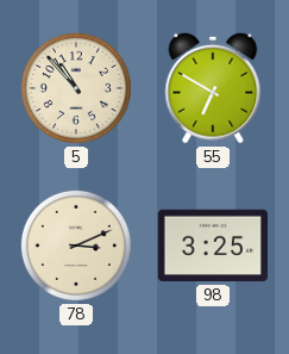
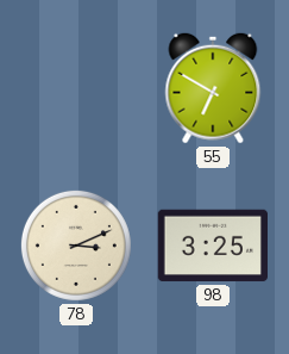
5: 10:53 -> none
